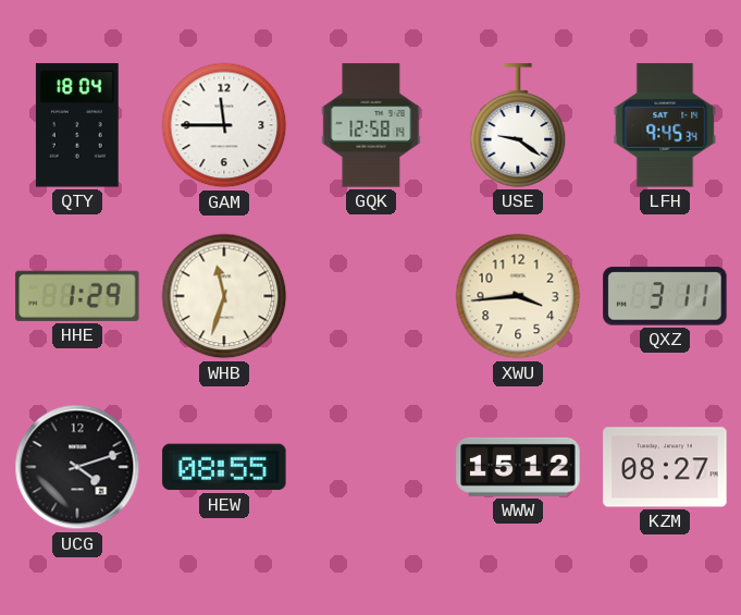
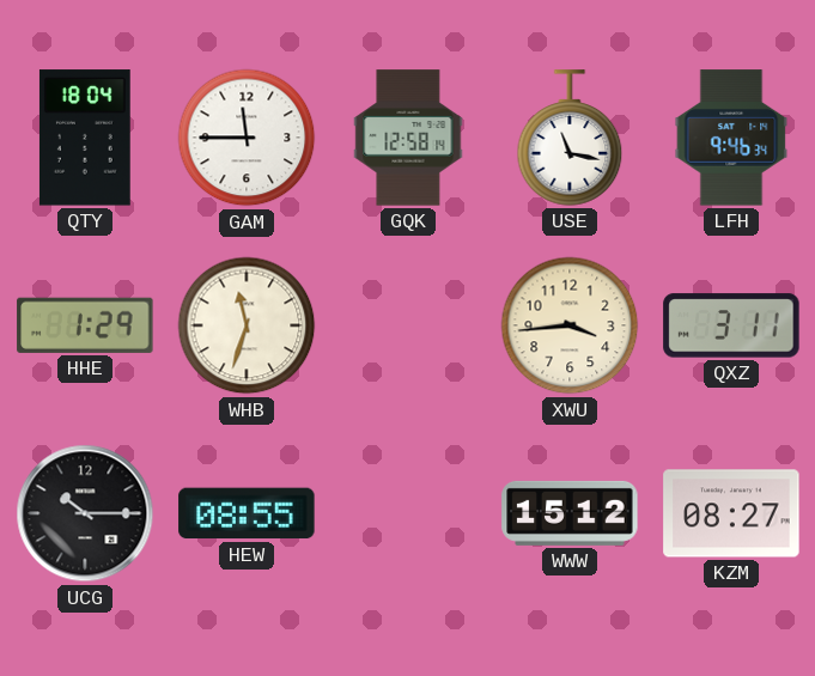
USE: 9:21 -> 11:17
LFH: 9:45 -> 9:46
UCG: 4:12 -> 10:15
